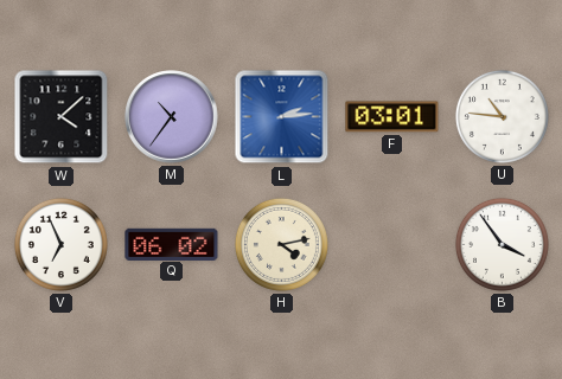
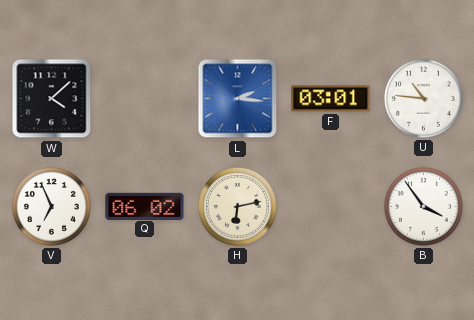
M: 10:36 -> none
L: 2:14 -> 2:16
H: 4:13 -> 6:13
